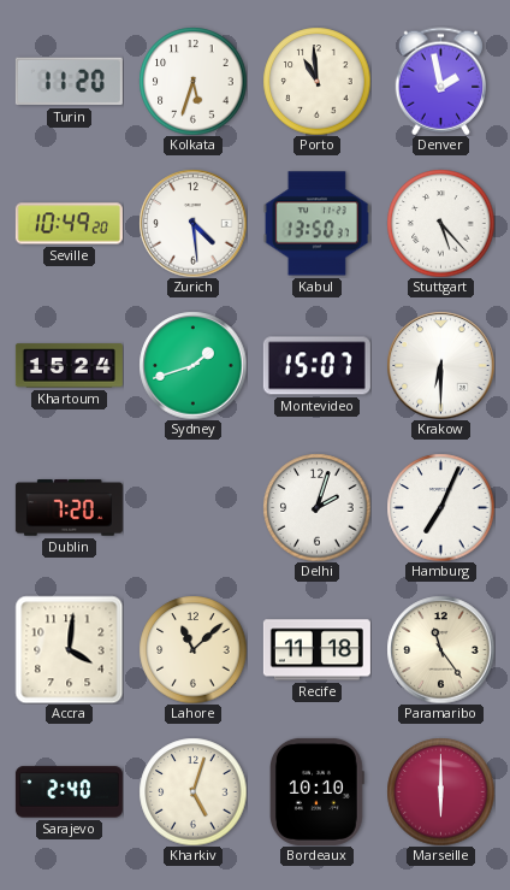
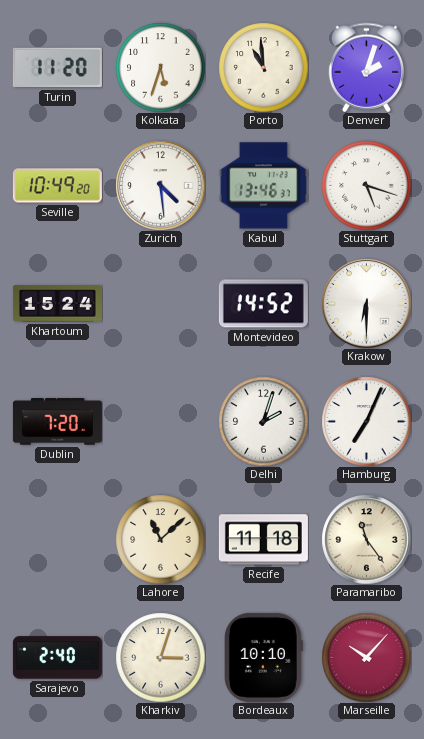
Denver: 1:58 -> 2:03
Kabul: 13:50 -> 13:46
Stuttgart: 5:23 -> 5:18
Sydney: 1:42 -> none
Montevideo: 15:07 -> 14:52
Accra: 4:01 -> none
Kharkiv: 5:03 -> 3:03
Marseille: 6:00 -> 10:07
